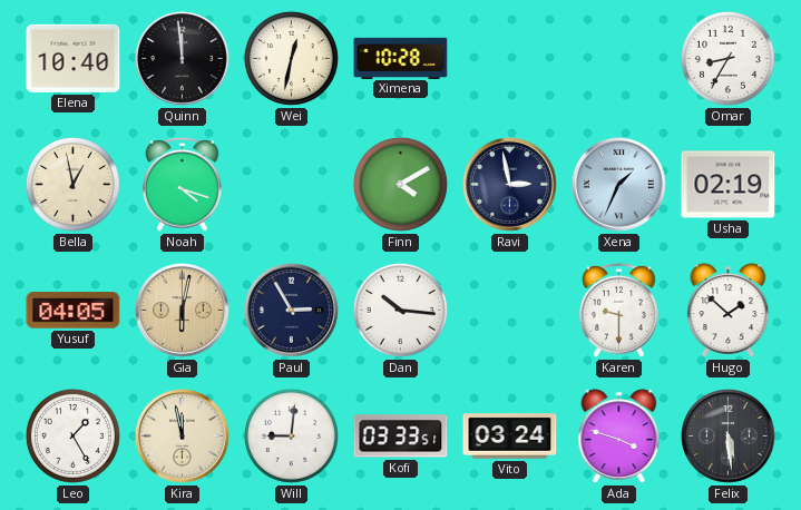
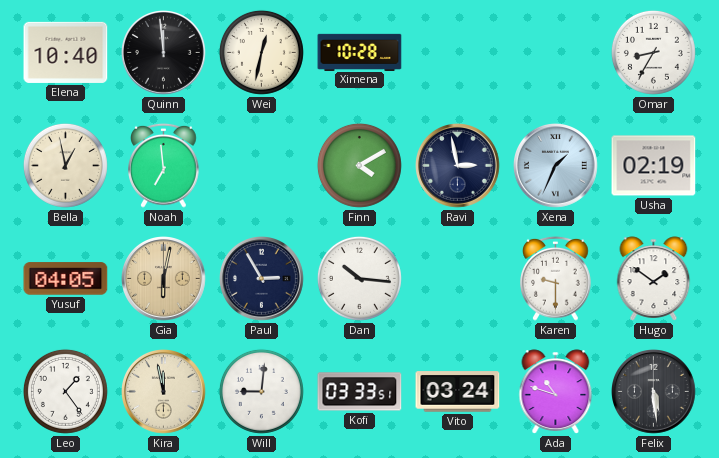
Noah: 4:18 -> 6:59
Hugo: 1:52 -> 1:51
Leo: 1:25 -> 1:24
Ada: 3:48 -> 10:48
